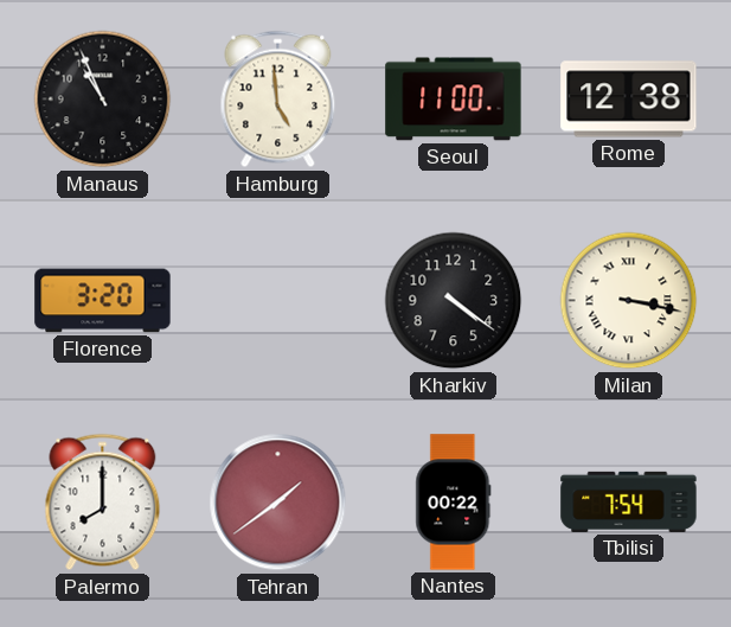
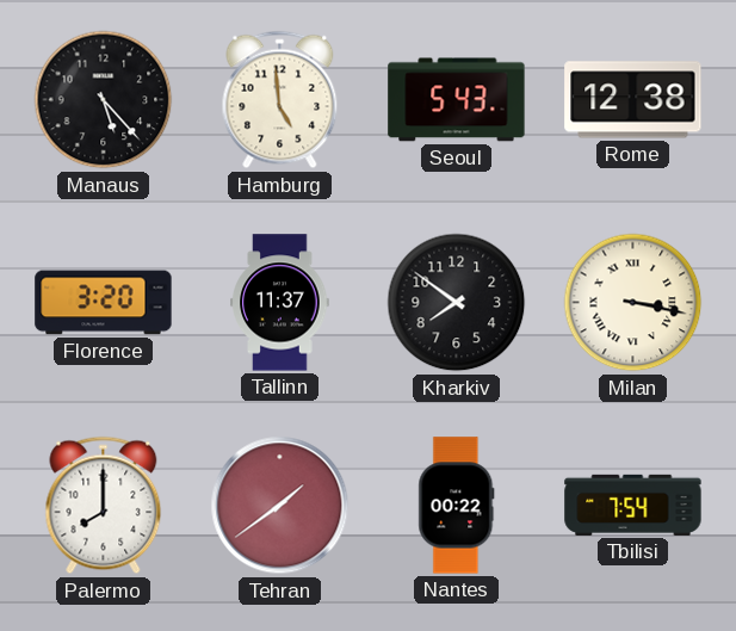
Manaus: 10:56 -> 5:23
Seoul: 11:00 -> 5:43
Tallinn: none -> 11:37
Kharkiv: 4:21 -> 7:51
